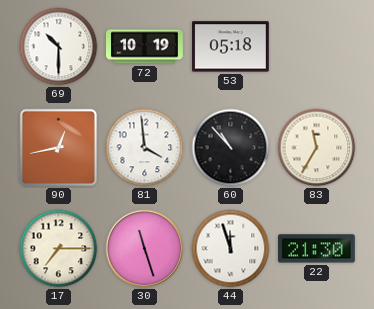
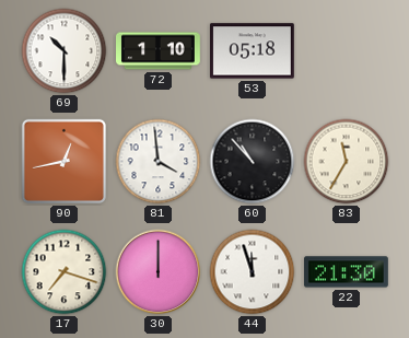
72: 10:19 -> 1:10
17: 7:15 -> 7:18
30: 11:27 -> 12:00
